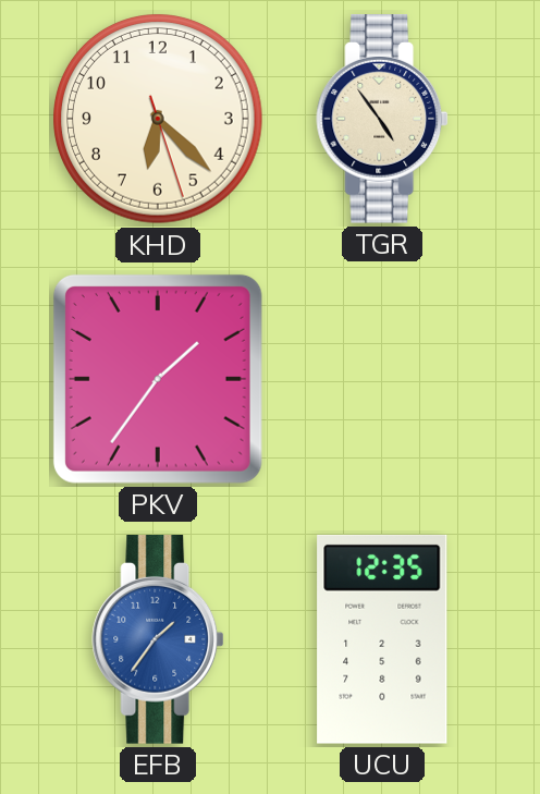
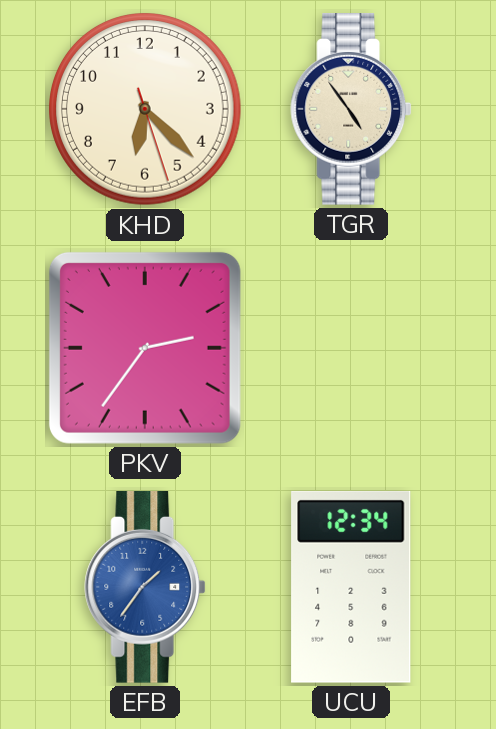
PKV: 1:36 -> 2:36
UCU: 12:35 -> 12:34
